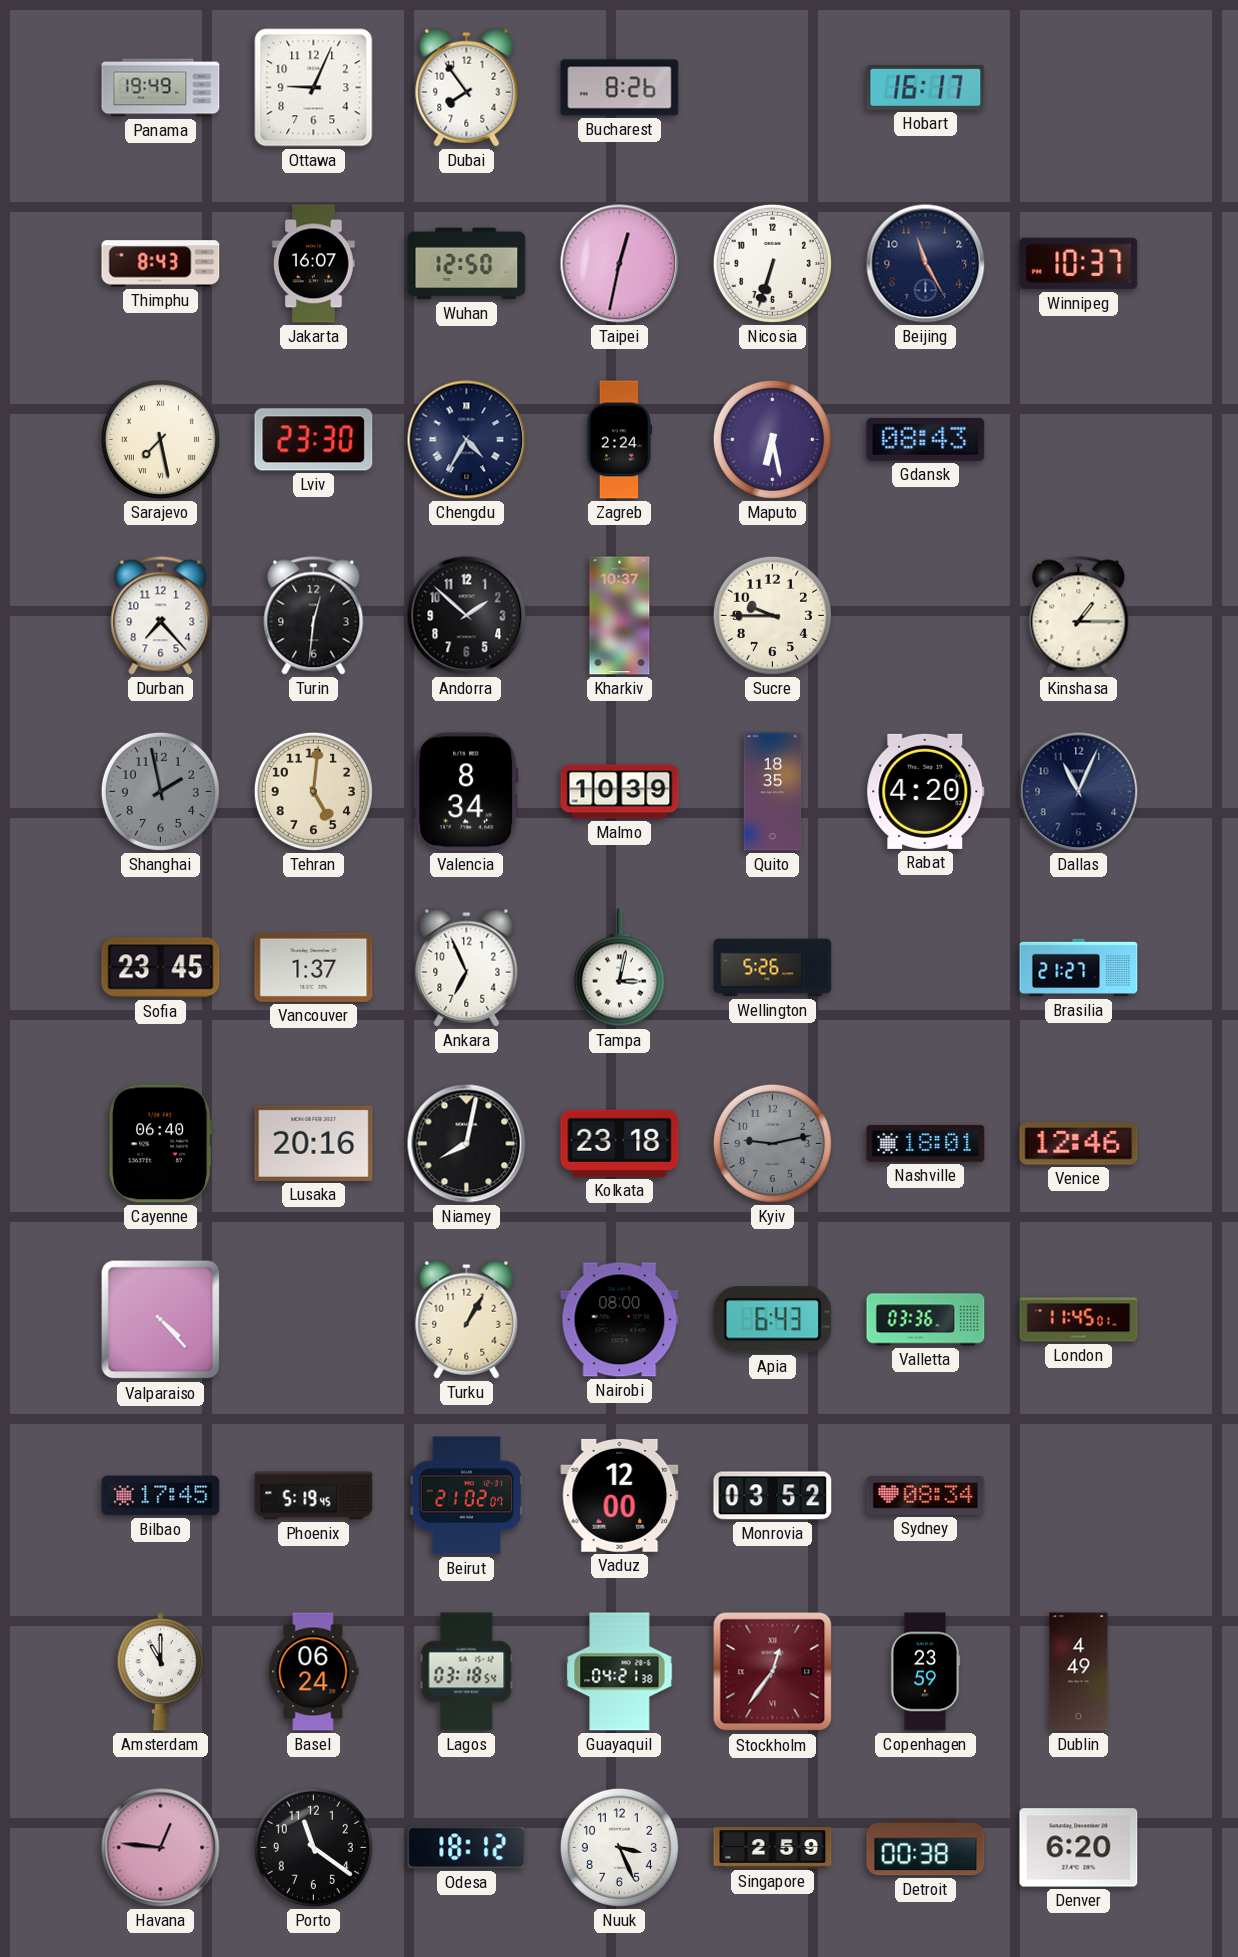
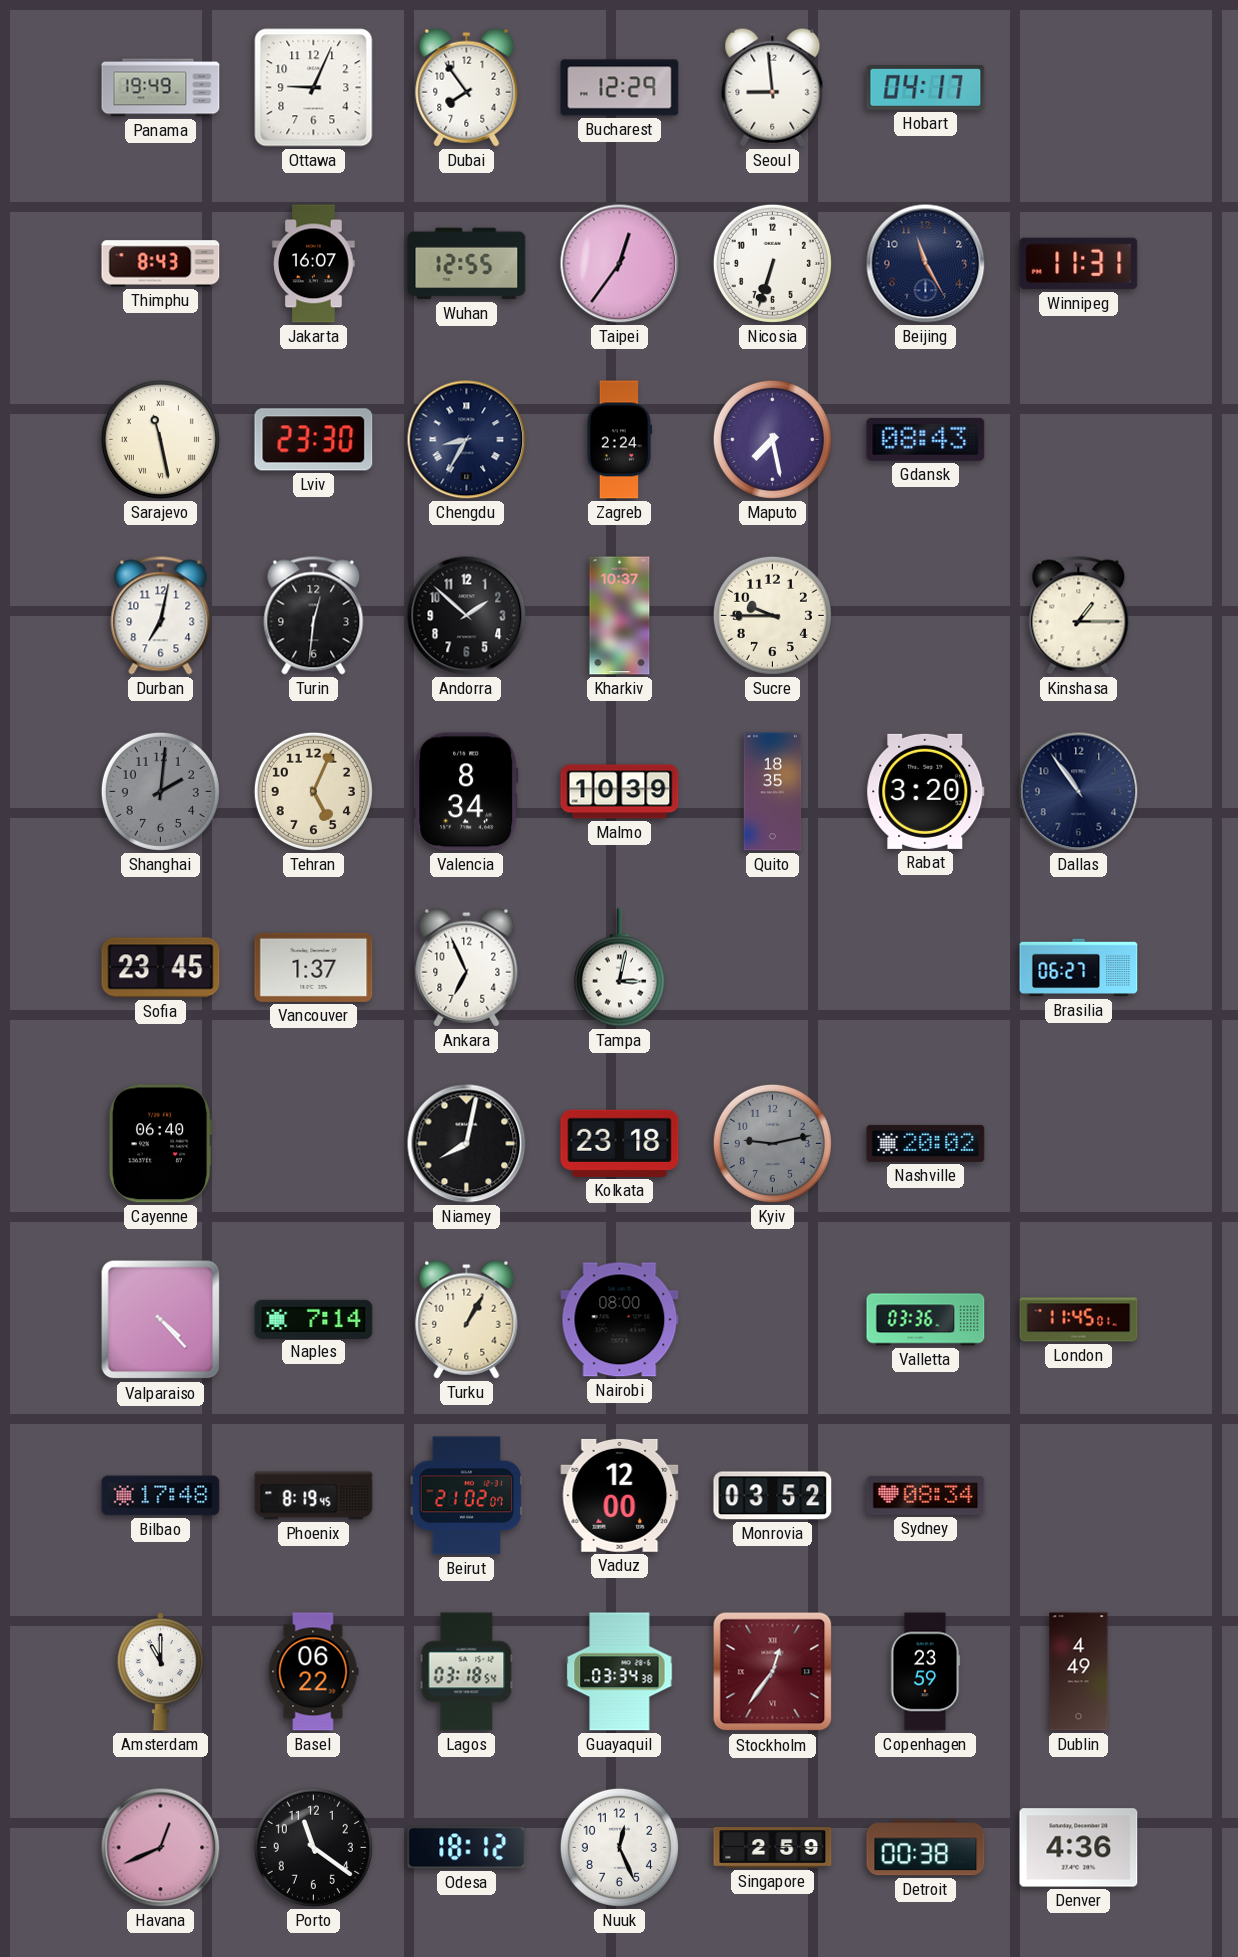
Bucharest: 8:26 -> 12:29
Seoul: none -> 8:59
Hobart: 16:17 -> 04:17
Wuhan: 12:50 -> 12:55
Taipei: 12:32 -> 12:36
Winnipeg: 10:37 -> 11:31
Sarajevo: 7:28 -> 11:28
Chengdu: 4:35 -> 8:35
Maputo: 6:28 -> 7:28
Durban: 7:23 -> 7:02
Shanghai: 1:58 -> 2:01
Tehran: 5:01 -> 5:04
Rabat: 4:20 -> 3:20
Dallas: 11:04 -> 10:54
Wellington: 5:26 -> none
Brasilia: 21:27 -> 06:27
Lusaka: 20:16 -> none
Nashville: 18:01 -> 20:02
Venice: 12:46 -> none
Naples: none -> 7:14
Apia: 6:43 -> none
Bilbao: 17:45 -> 17:48
Phoenix: 5:19 -> 8:19
Basel: 06:24 -> 06:22
Guayaquil: 04:21 -> 03:34
Havana: 12:46 -> 12:41
Nuuk: 3:26 -> 12:26
Denver: 6:20 -> 4:36
